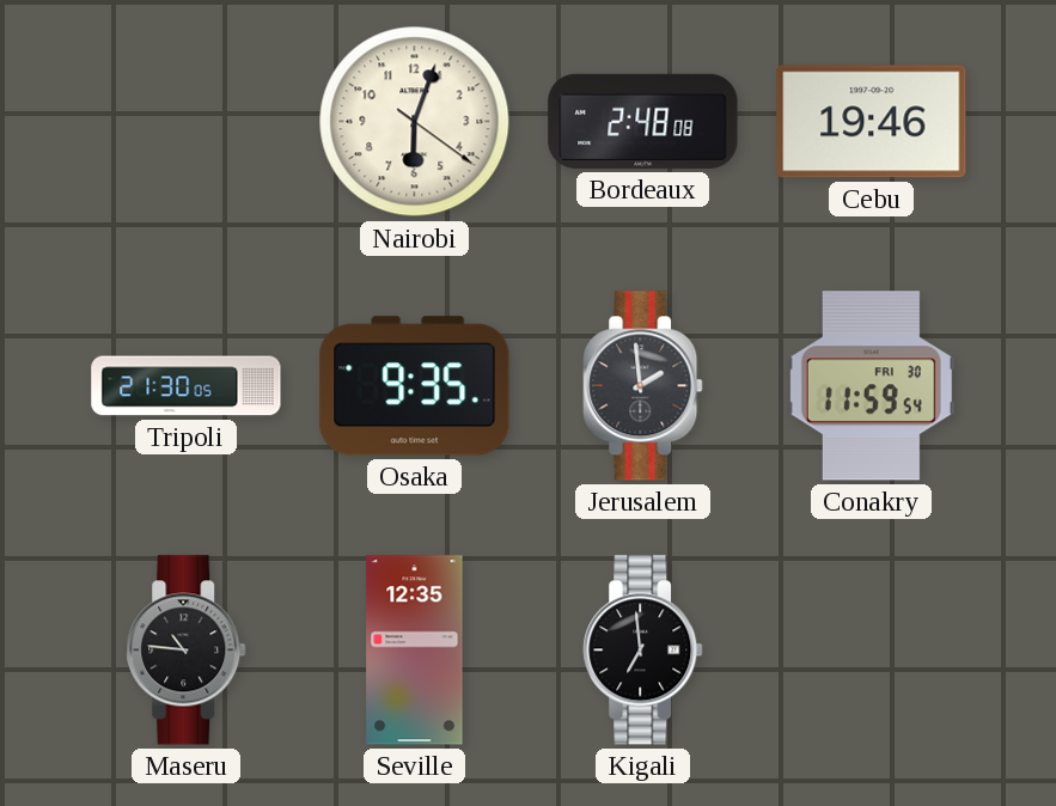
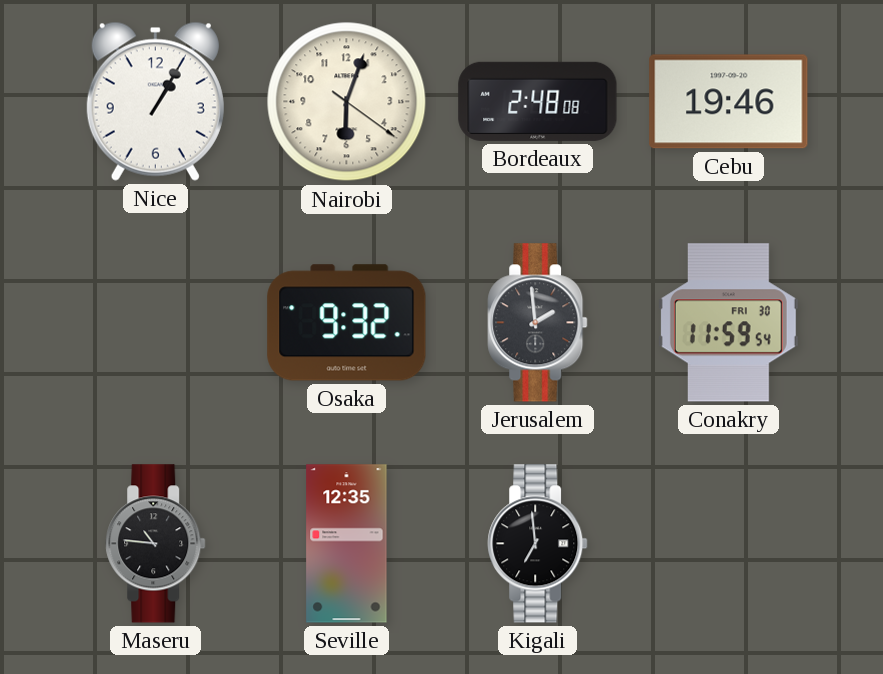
Nice: none -> 1:05
Tripoli: 21:30 -> none
Osaka: 9:35 -> 9:32
